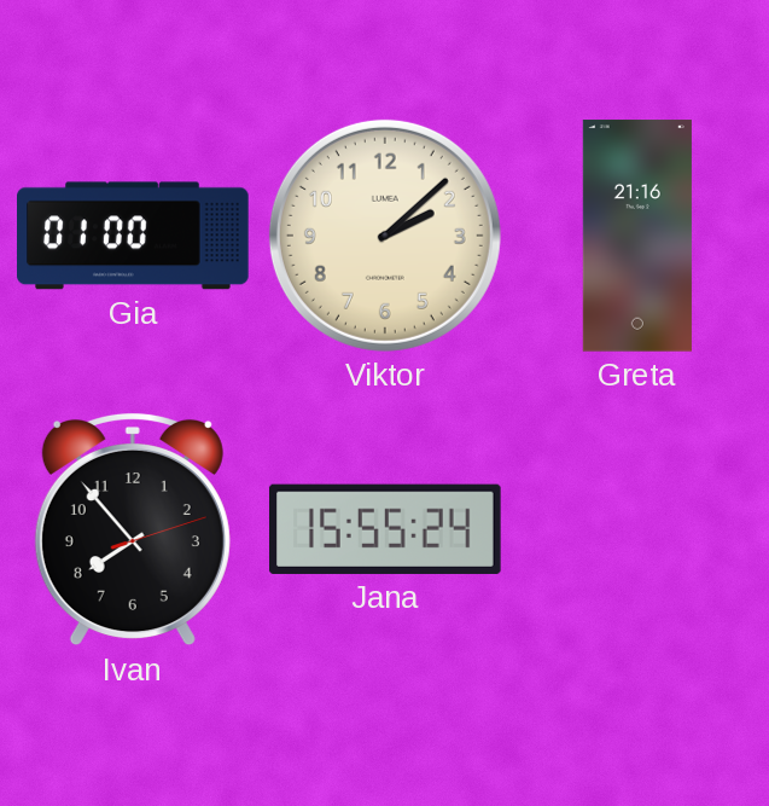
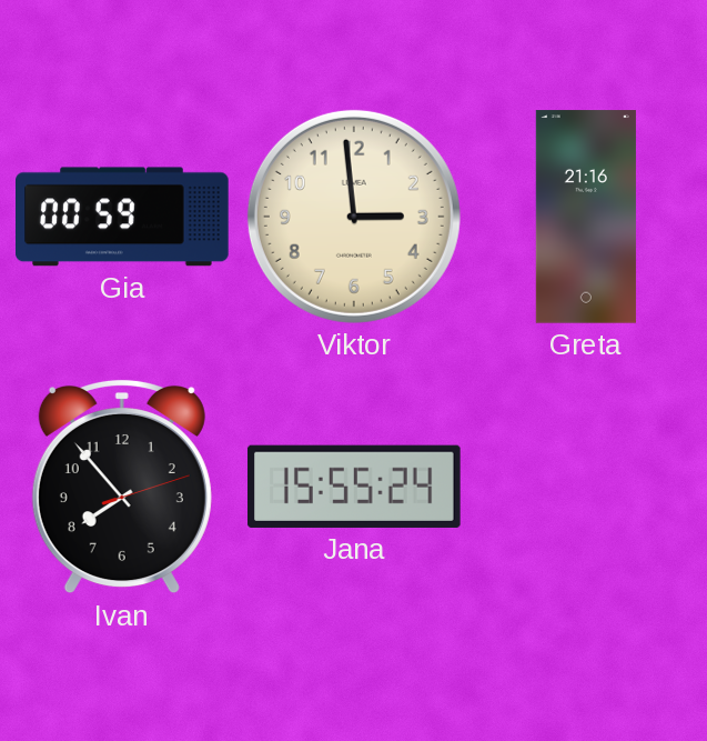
Gia: 01:00 -> 00:59
Viktor: 2:08 -> 2:59
